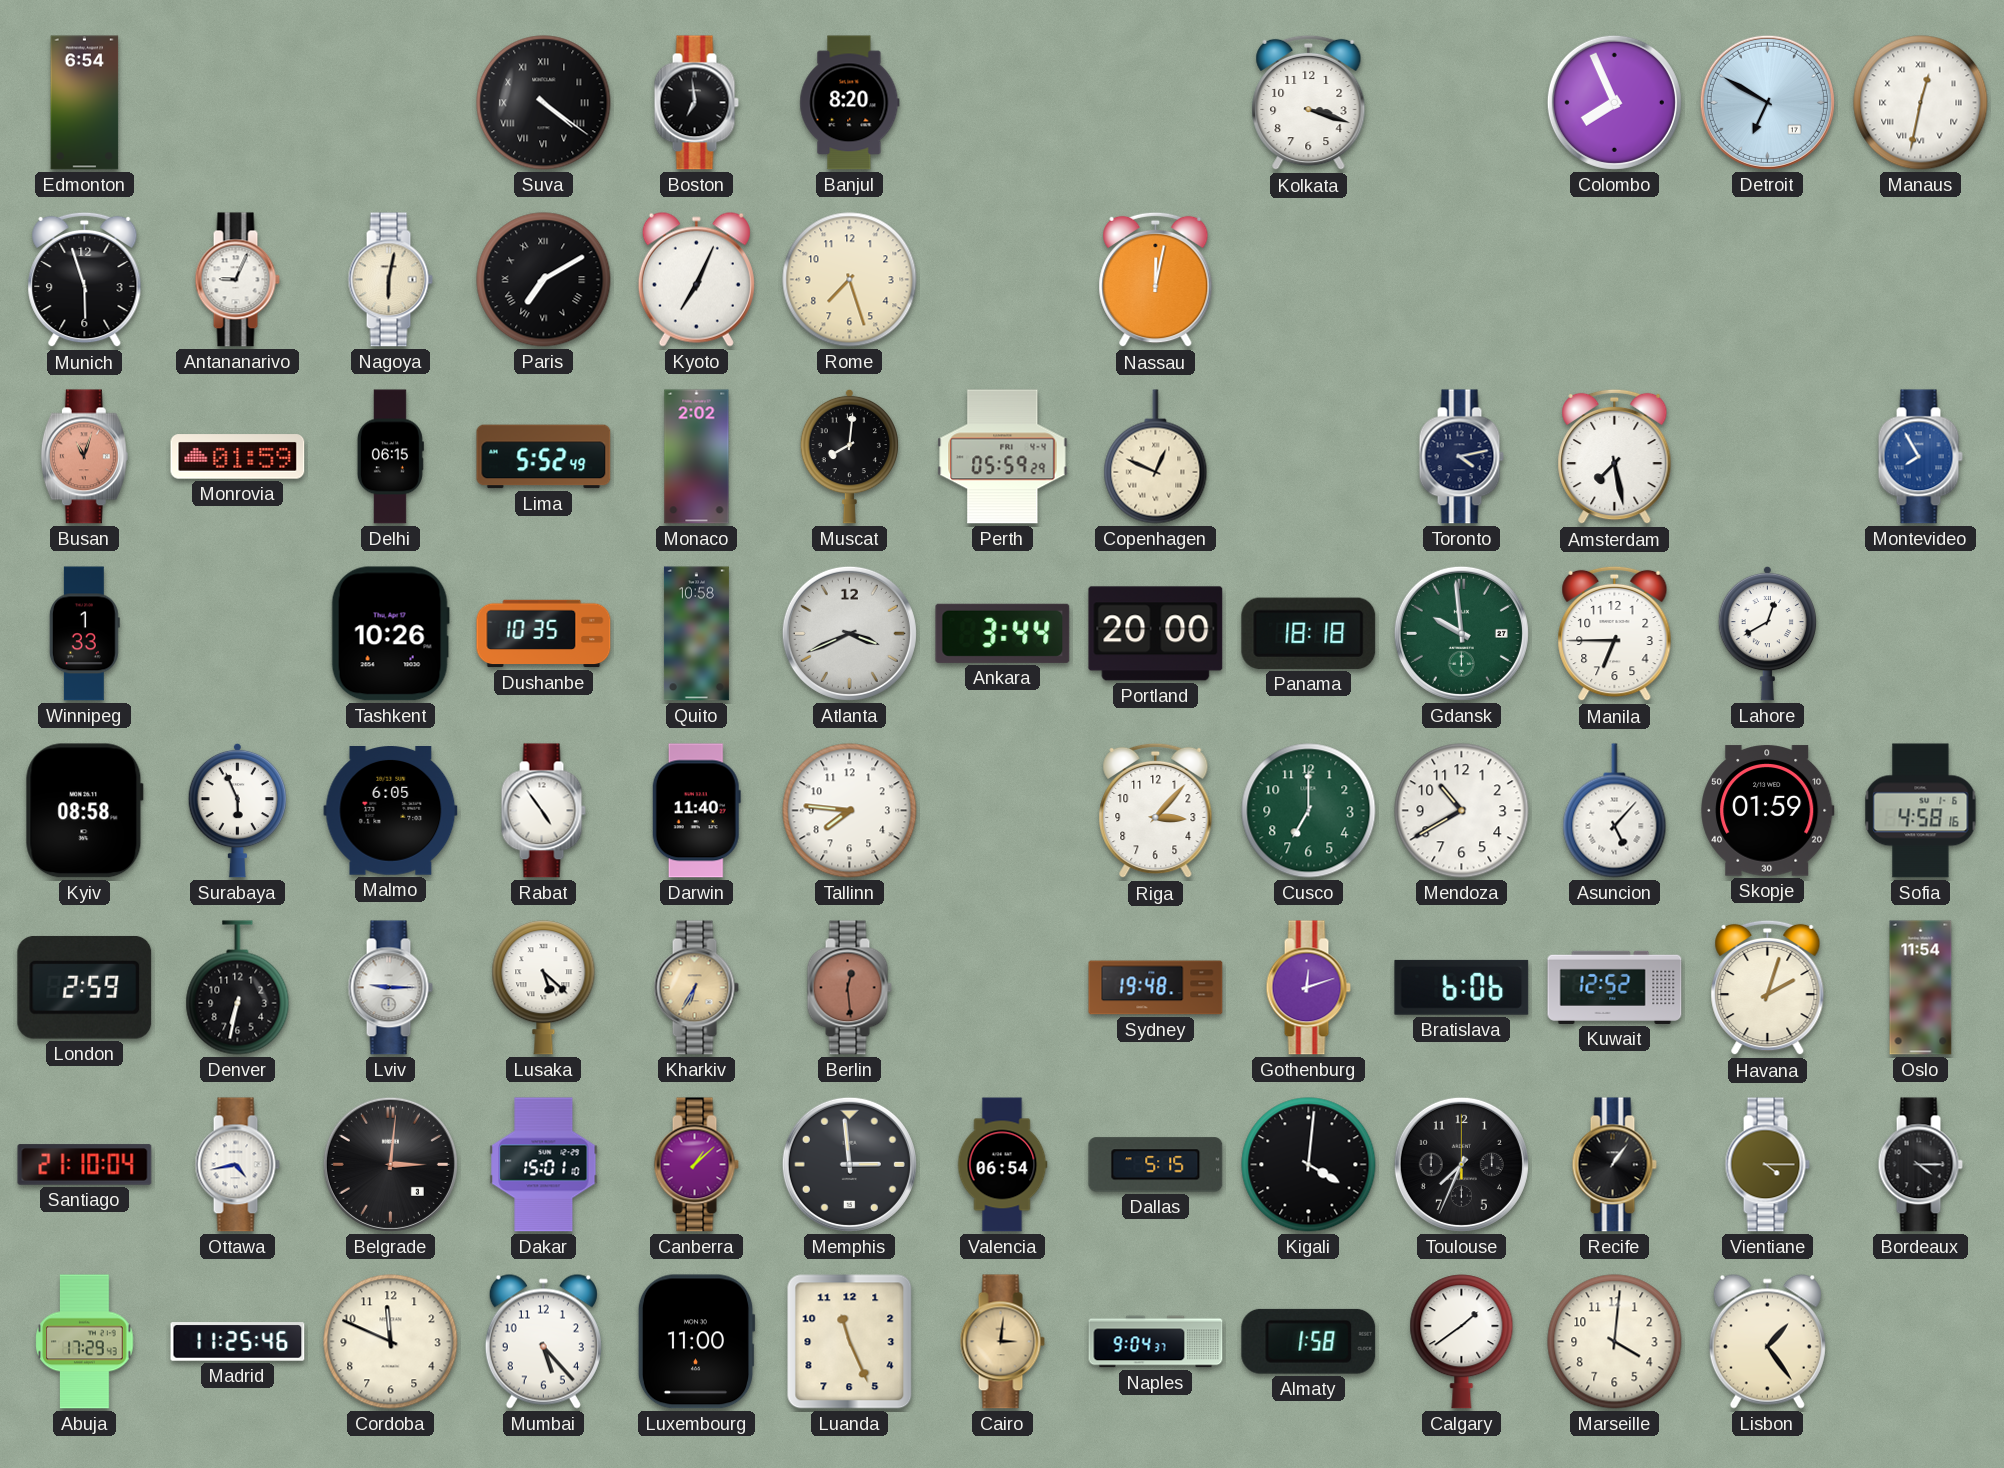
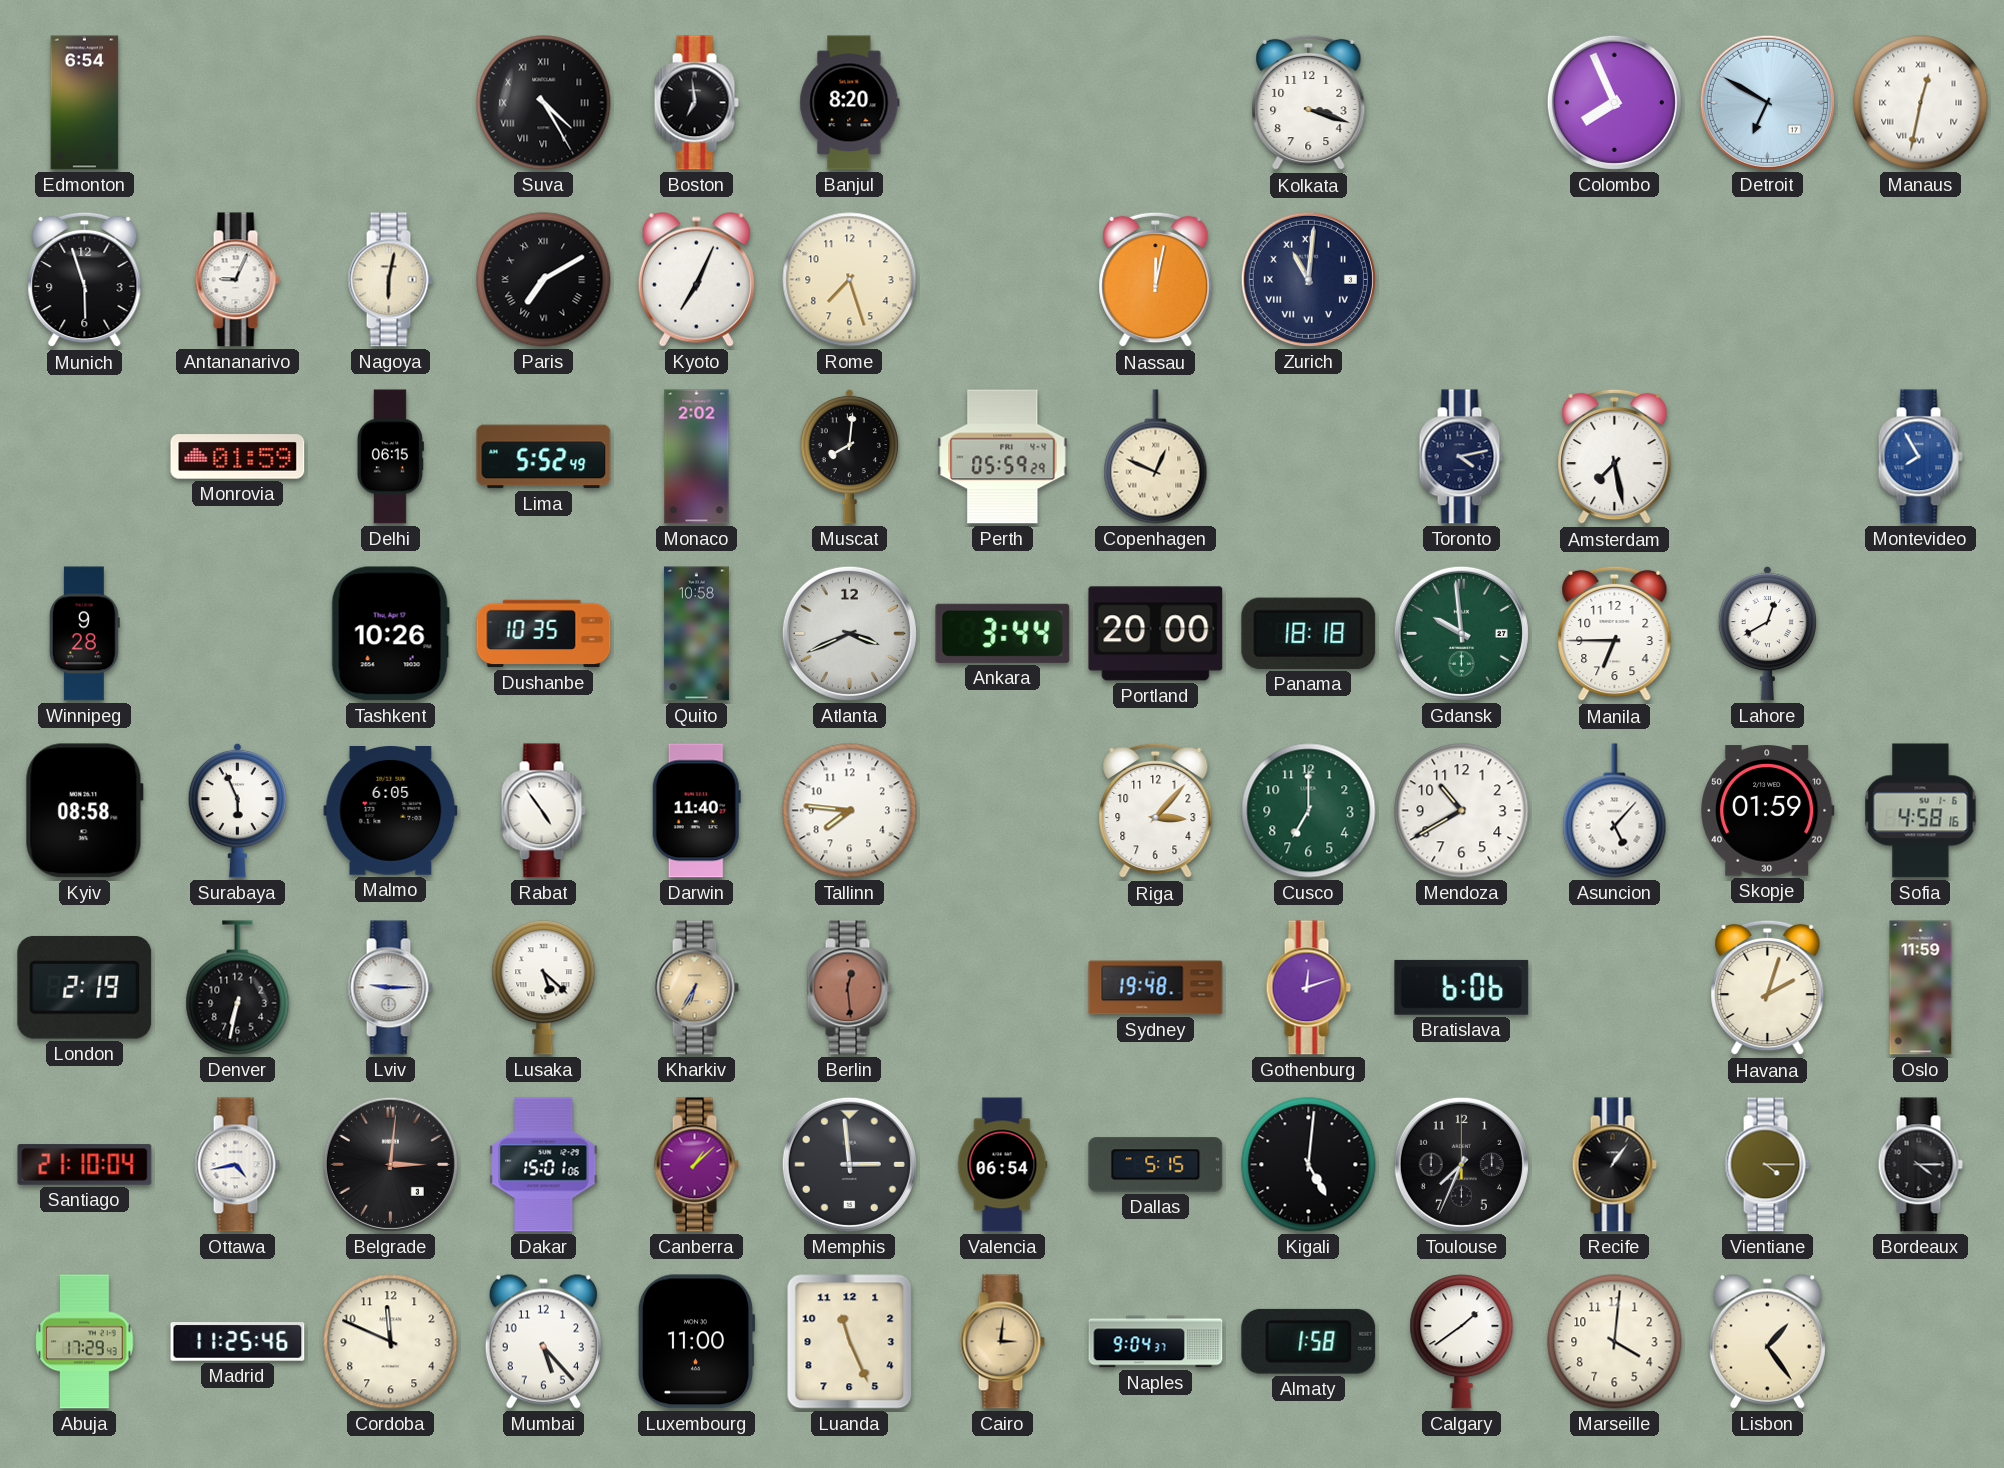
Suva: 4:21 -> 4:25
Zurich: none -> 11:01
Busan: 11:03 -> none
Winnipeg: 1:33 -> 9:28
London: 2:59 -> 2:19
Kuwait: 12:52 -> none
Oslo: 11:54 -> 11:59
Dakar: 15:01:10 -> 15:01:06
Kigali: 4:01 -> 5:01
